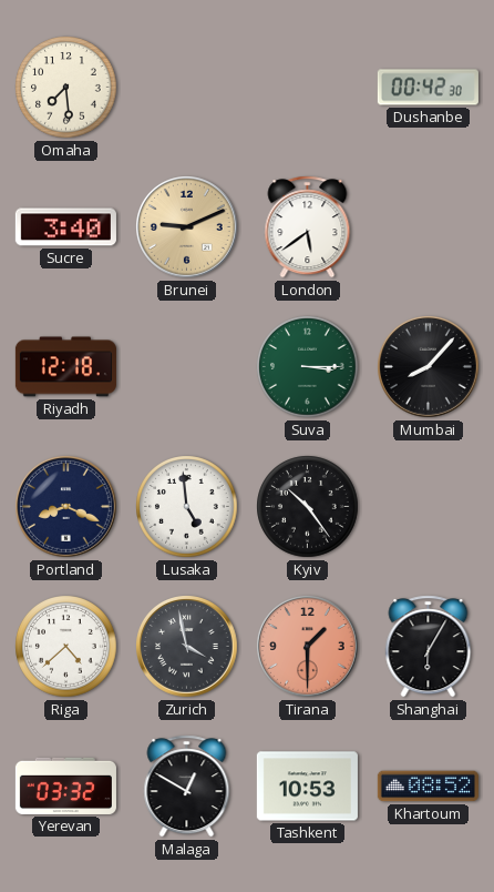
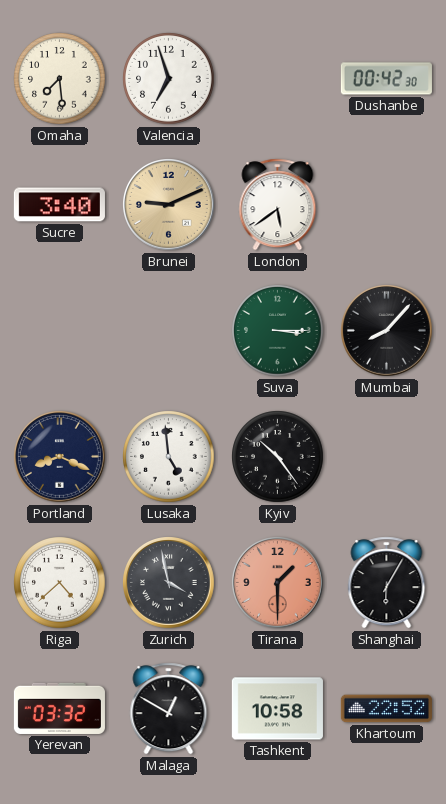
Valencia: none -> 6:57
Riyadh: 12:18 -> none
Tashkent: 10:53 -> 10:58
Khartoum: 08:52 -> 22:52
